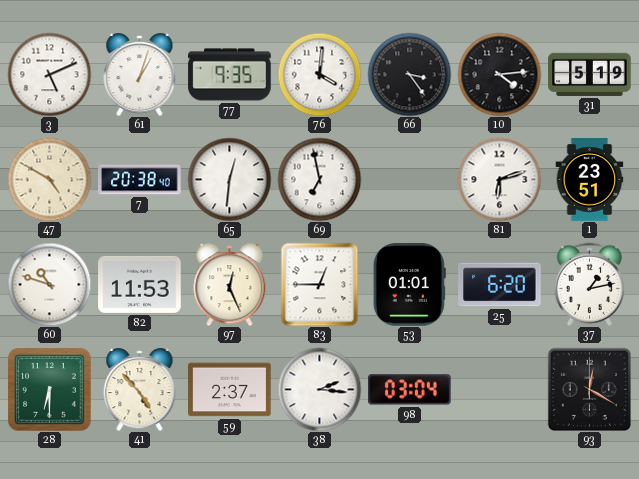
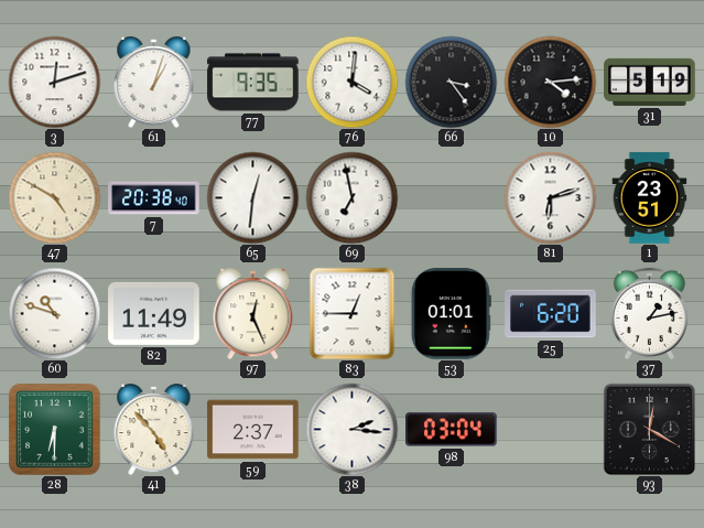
3: 5:11 -> 12:12
82: 11:53 -> 11:49
